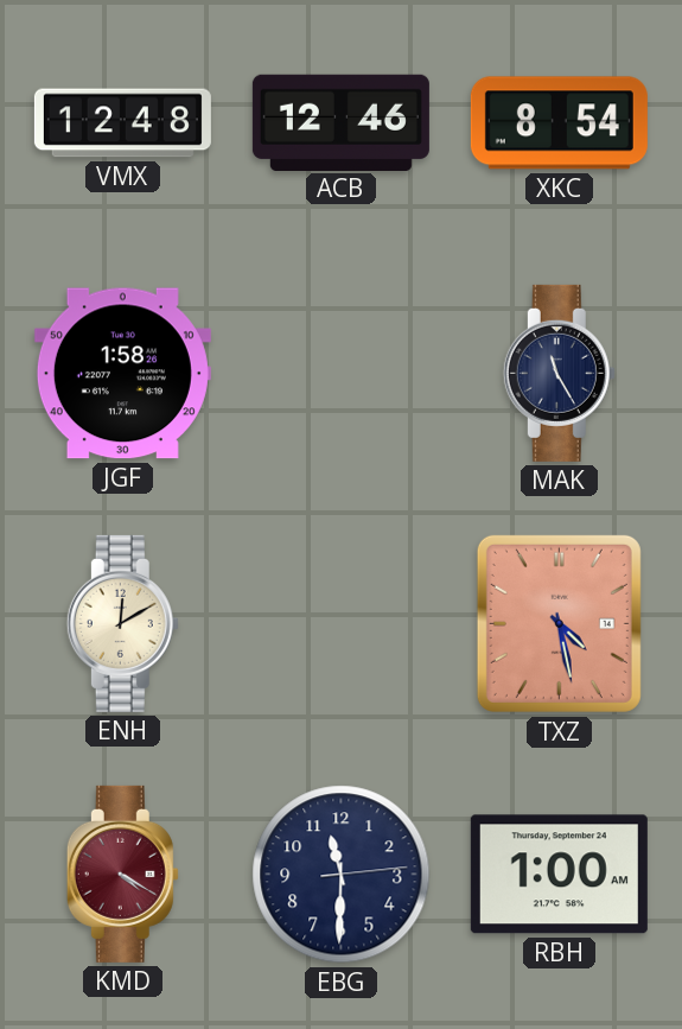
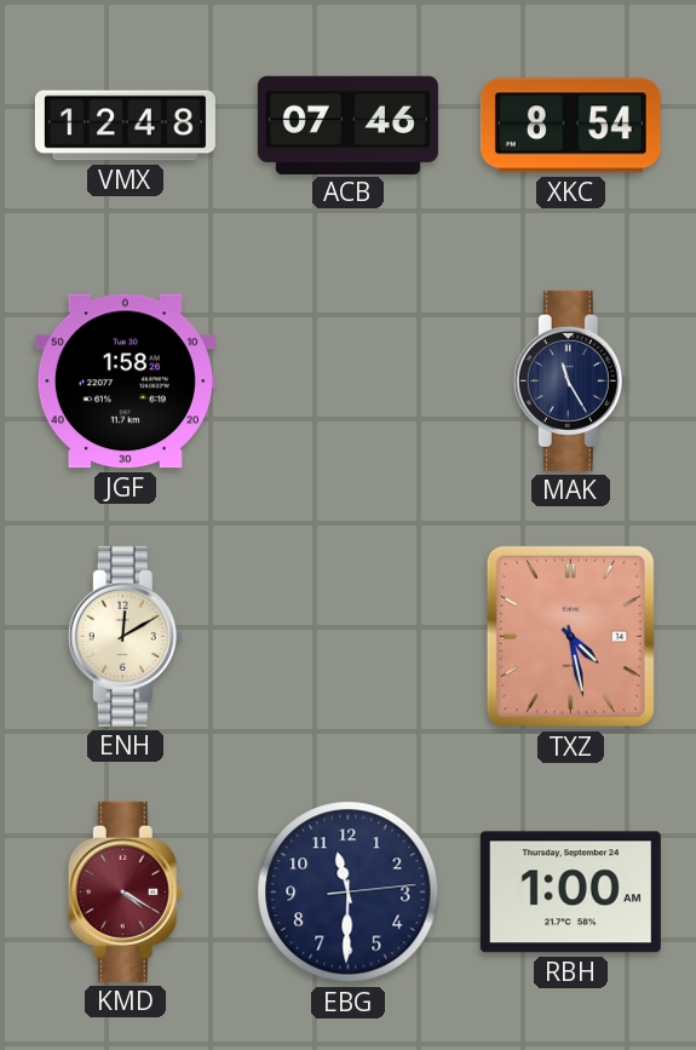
ACB: 12:46 -> 07:46
